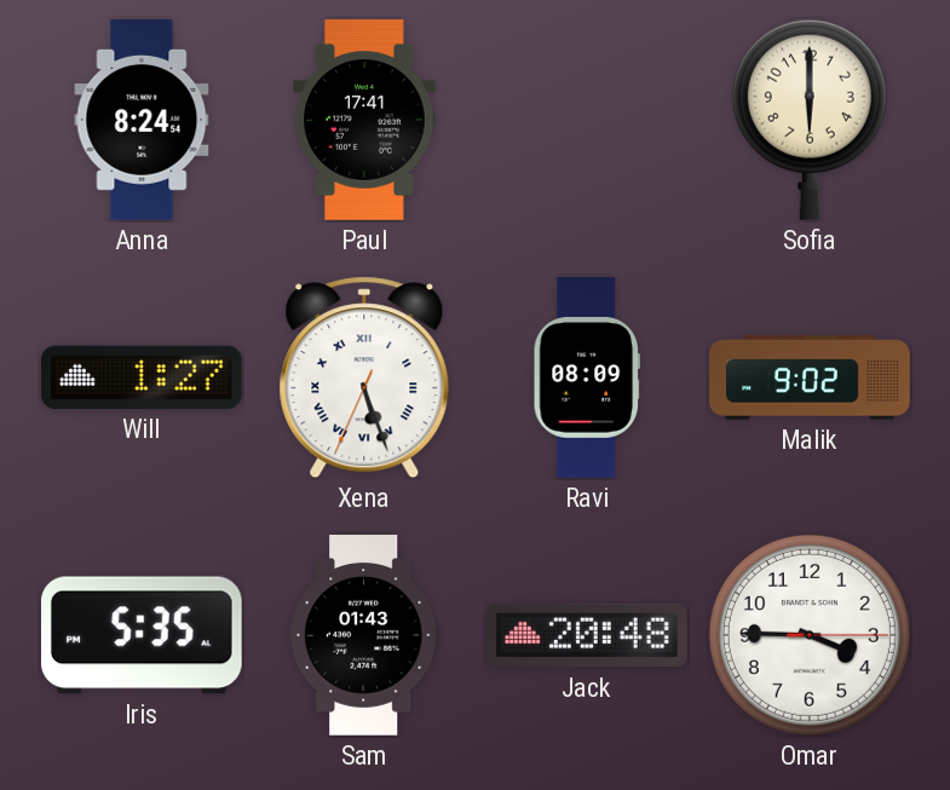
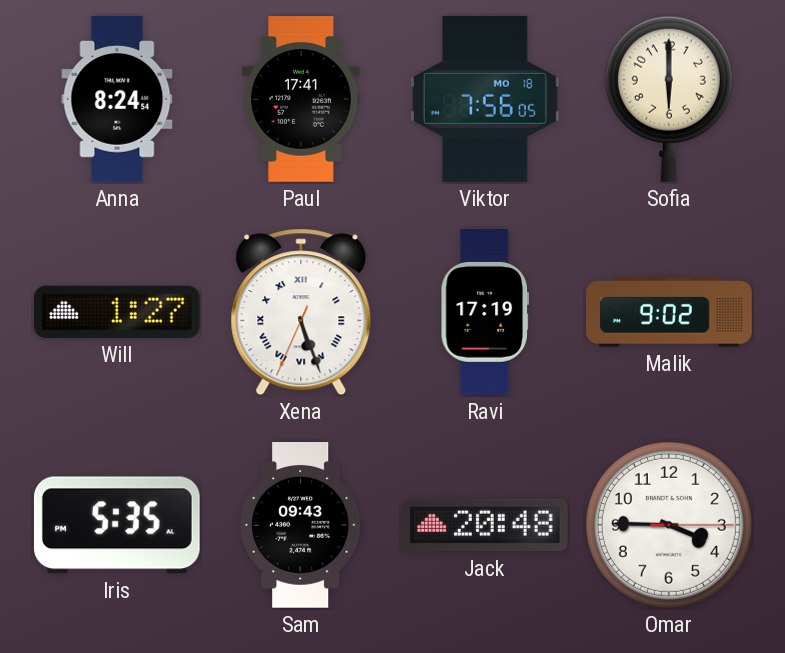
Viktor: none -> 7:56
Ravi: 08:09 -> 17:19
Sam: 01:43 -> 09:43
